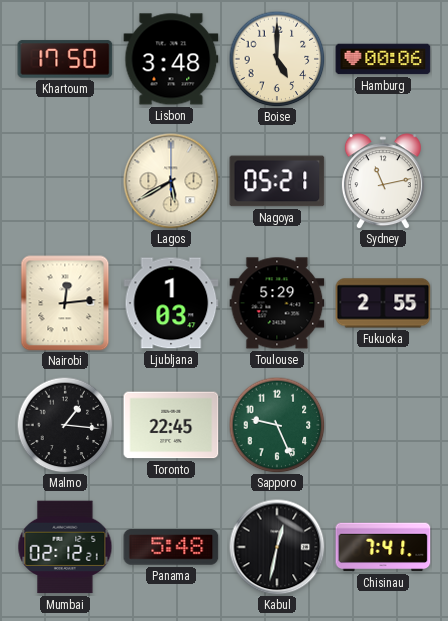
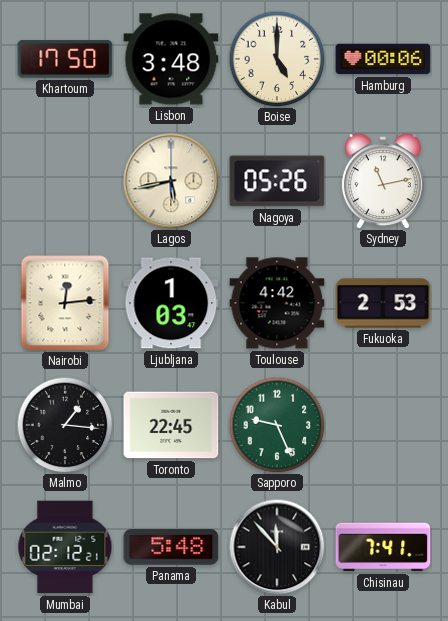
Lagos: 5:40 -> 5:43
Nagoya: 05:21 -> 05:26
Toulouse: 5:29 -> 4:42
Fukuoka: 2:55 -> 2:53
Kabul: 12:32 -> 11:53
